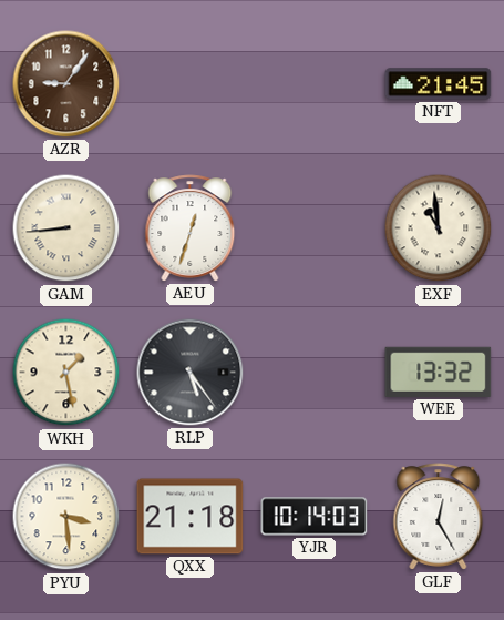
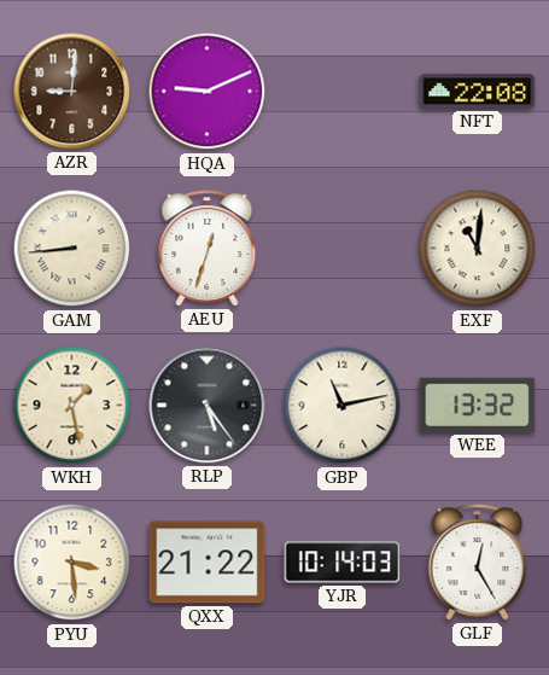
AZR: 9:06 -> 9:01
HQA: none -> 9:11
NFT: 21:45 -> 22:08
EXF: 10:59 -> 11:01
GBP: none -> 11:13
QXX: 21:18 -> 21:22
